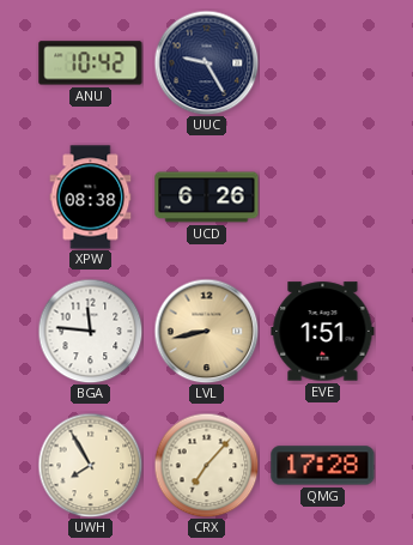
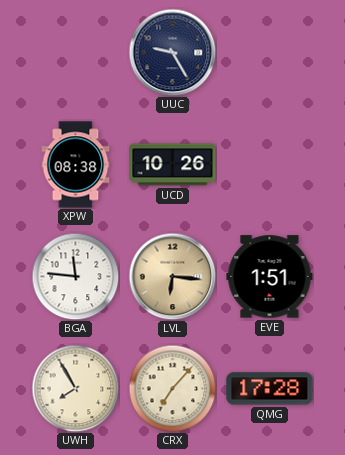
ANU: 10:42 -> none
UCD: 6:26 -> 10:26
LVL: 8:43 -> 6:16
